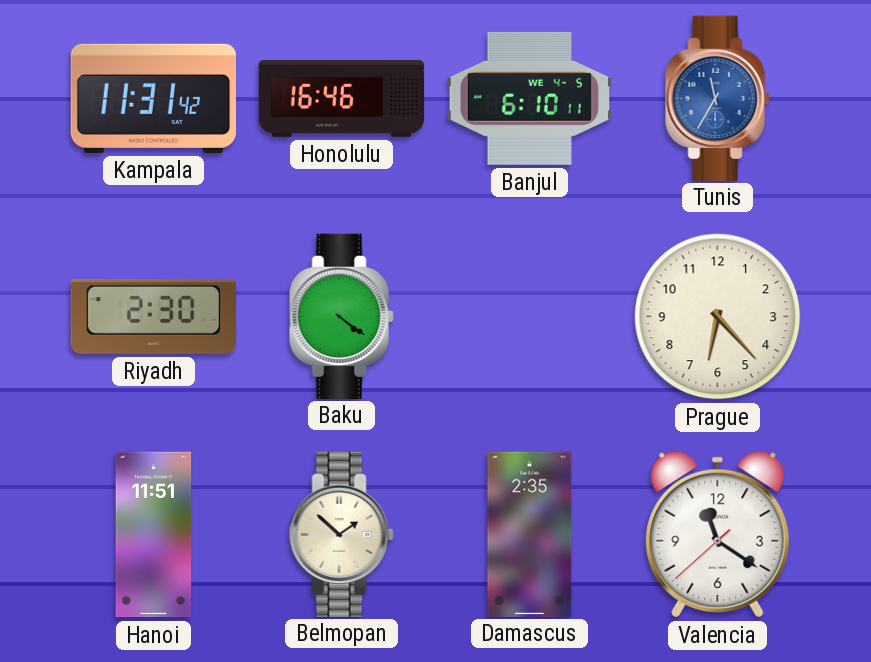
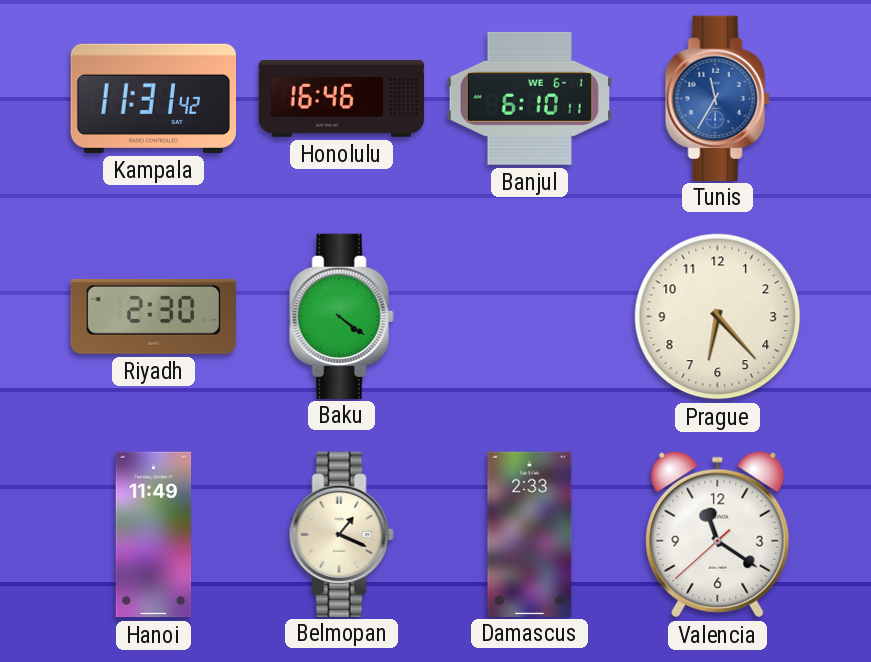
Banjul date: WE 4-5 -> WE 6-1
Hanoi: 11:51 -> 11:49
Belmopan: 1:52 -> 1:19
Damascus: 2:35 -> 2:33
